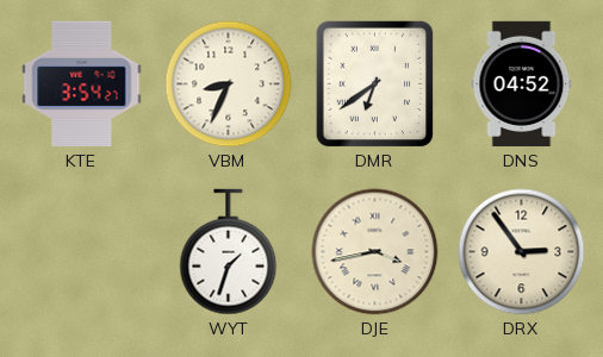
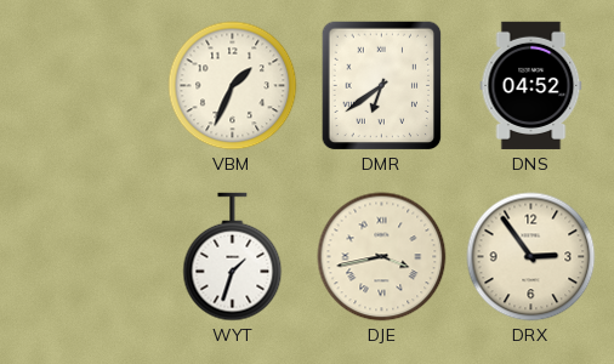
KTE: 3:54 -> none
VBM: 8:34 -> 1:34
